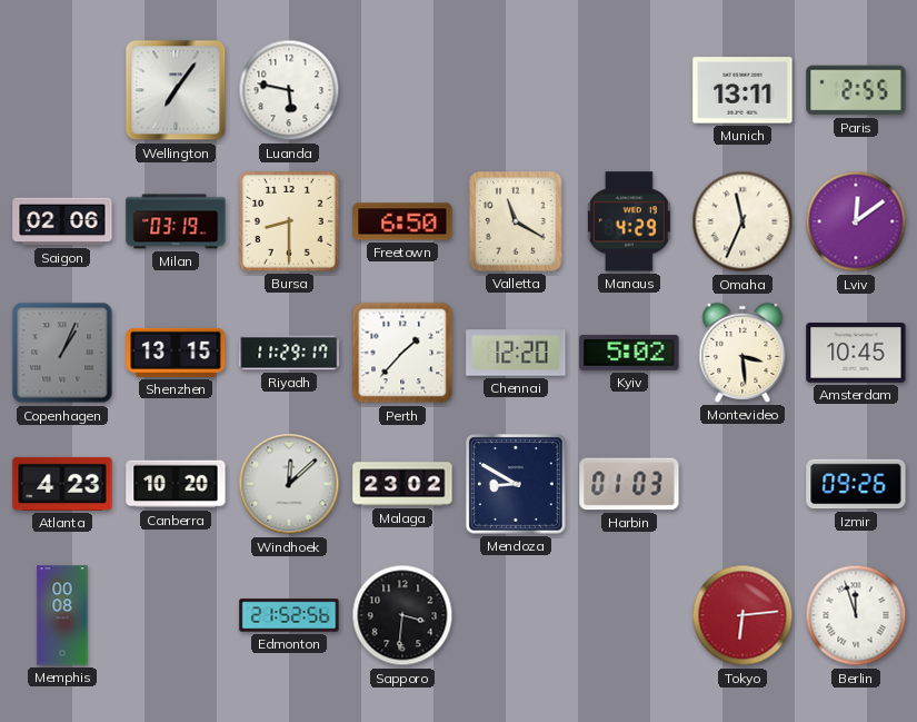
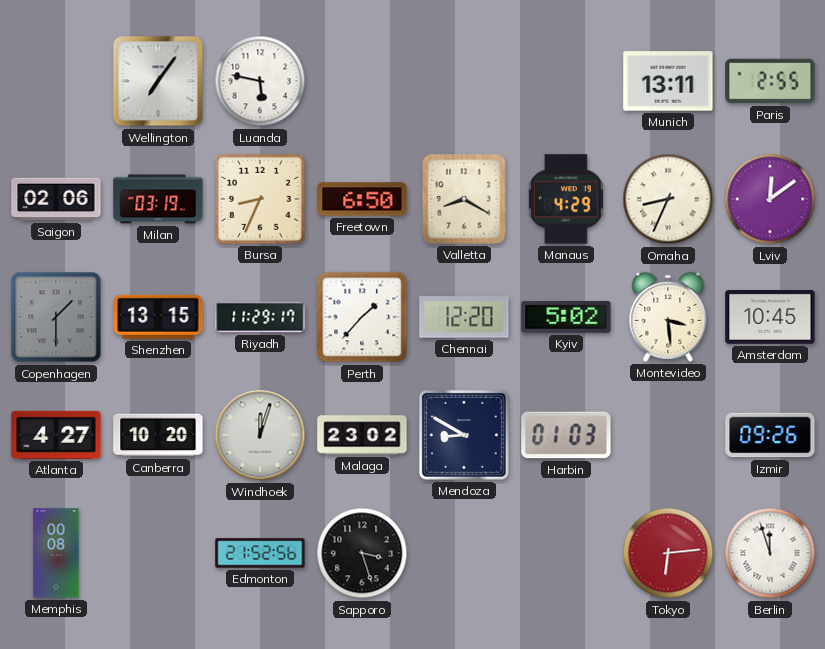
Bursa: 8:30 -> 8:34
Valletta: 11:20 -> 8:20
Omaha: 11:34 -> 8:34
Copenhagen: 1:04 -> 1:30
Atlanta: 4:23 -> 4:27
Windhoek: 12:08 -> 12:03
Sapporo: 3:31 -> 3:27
